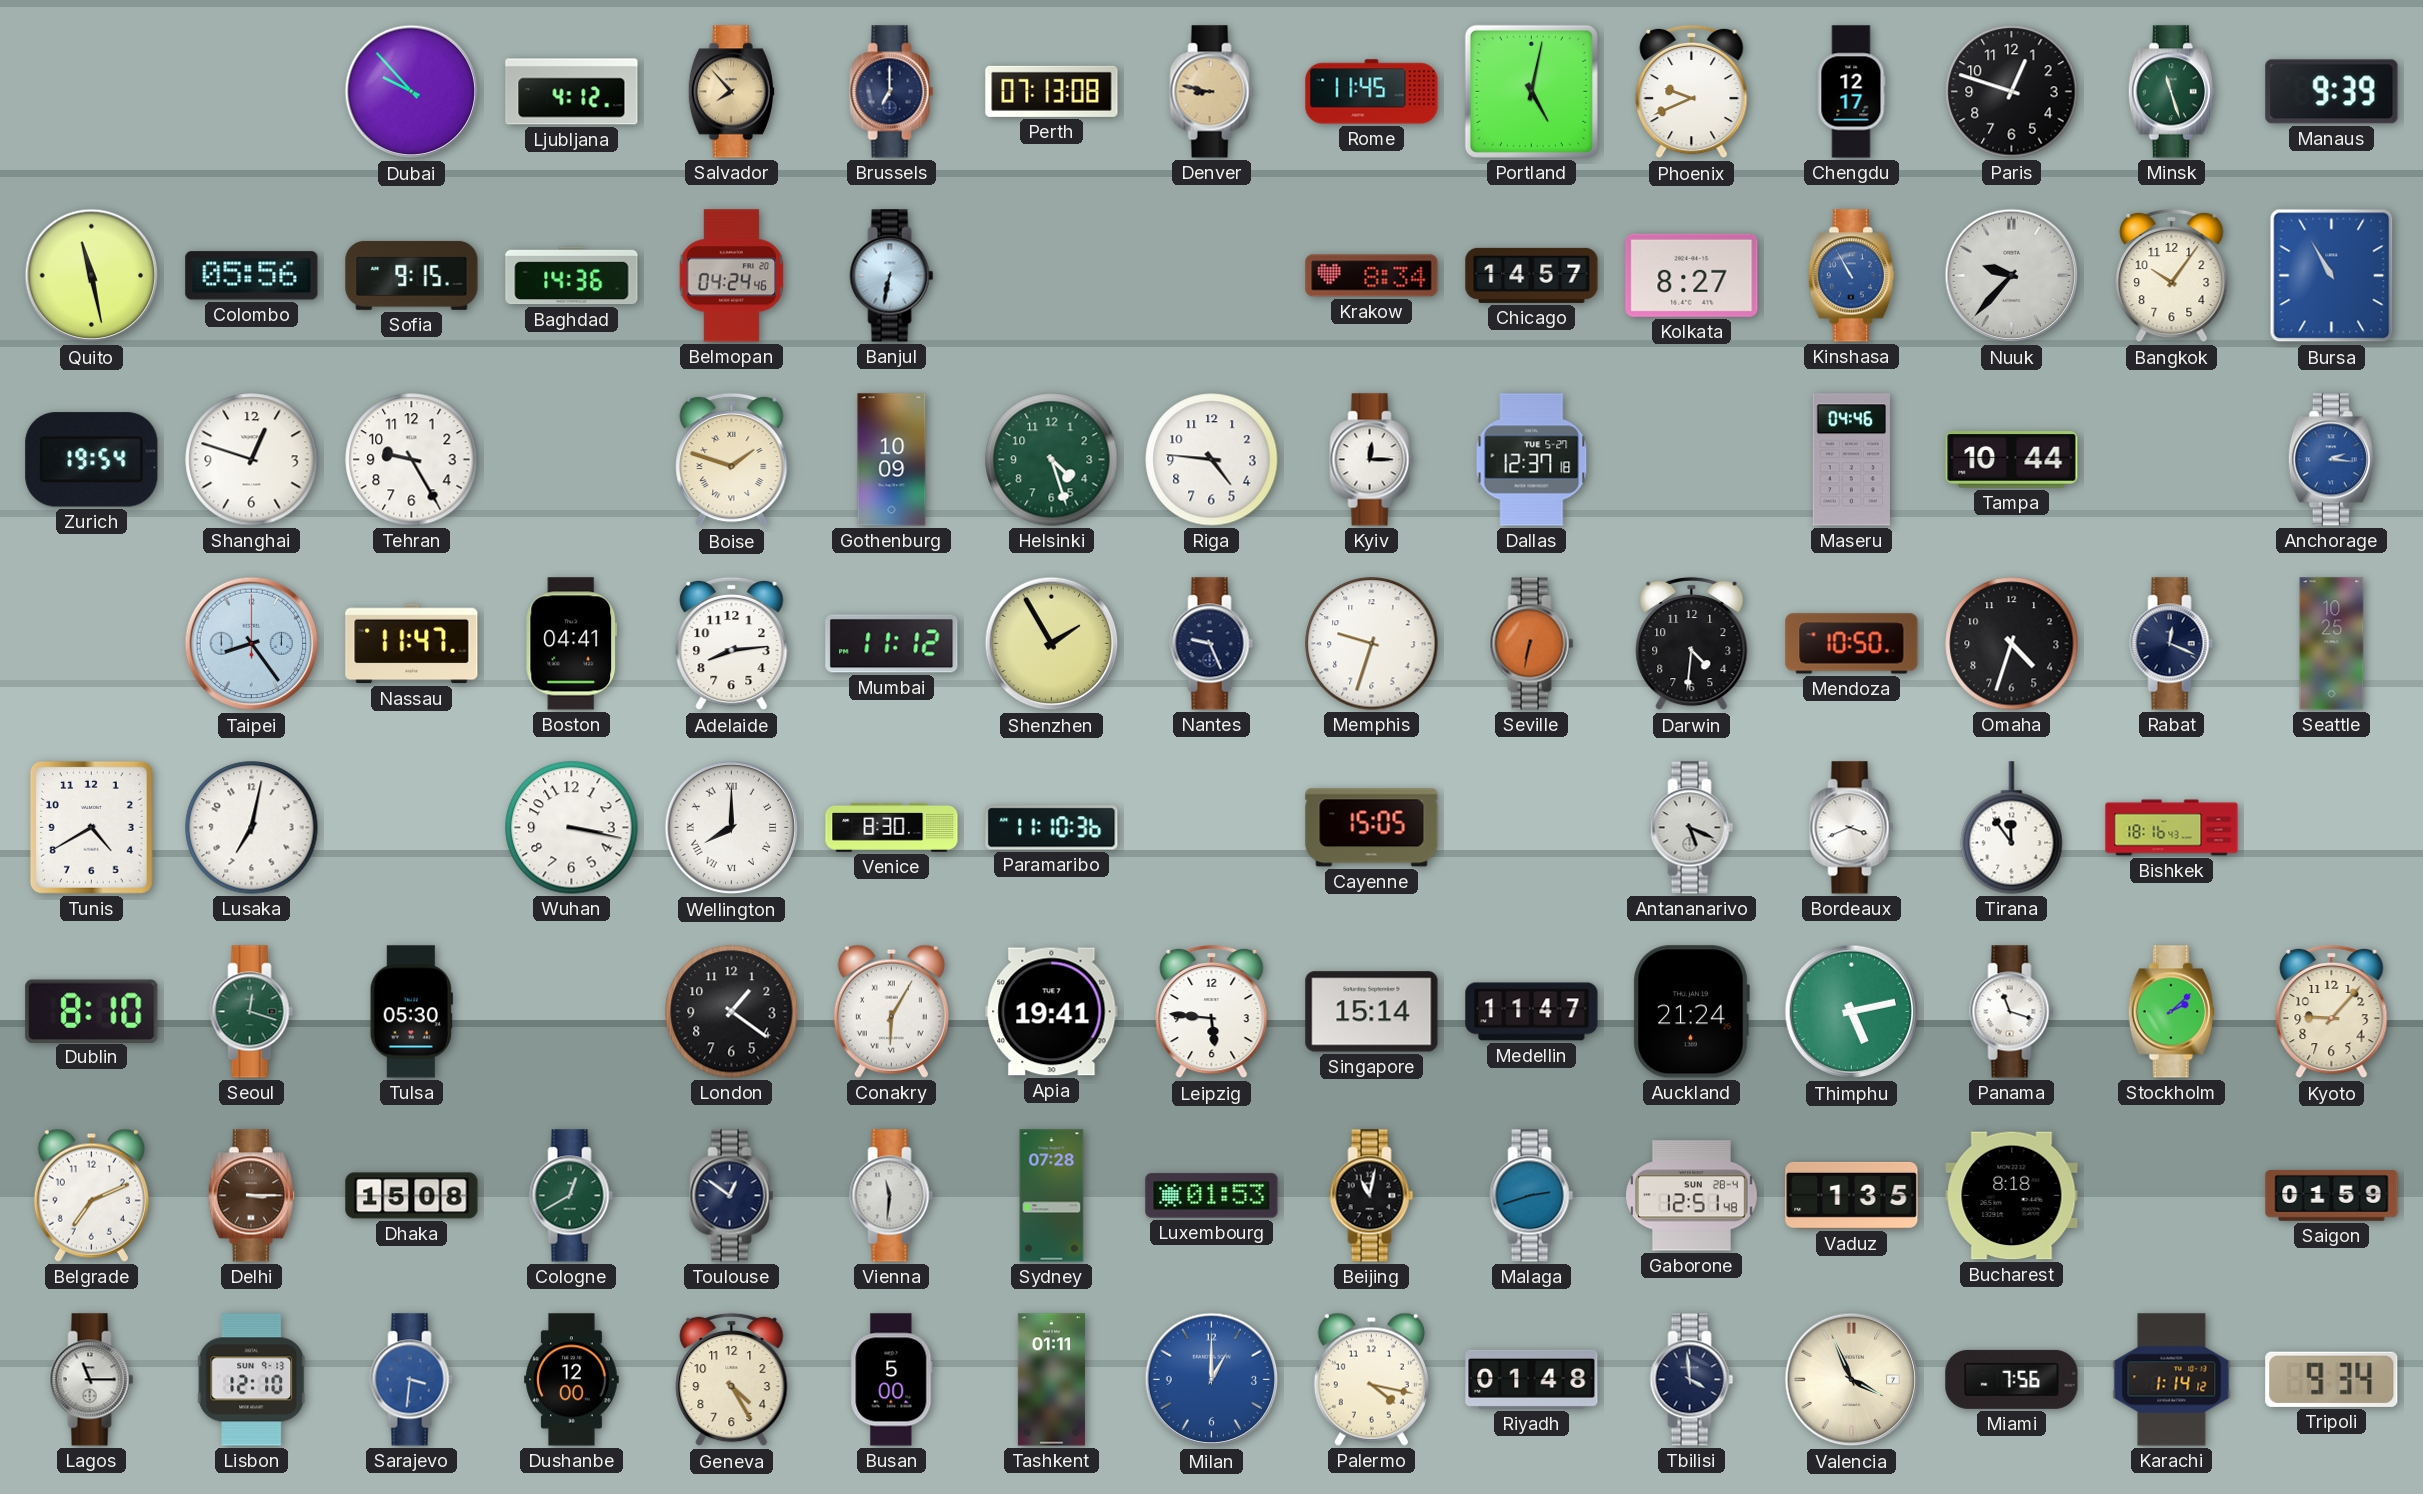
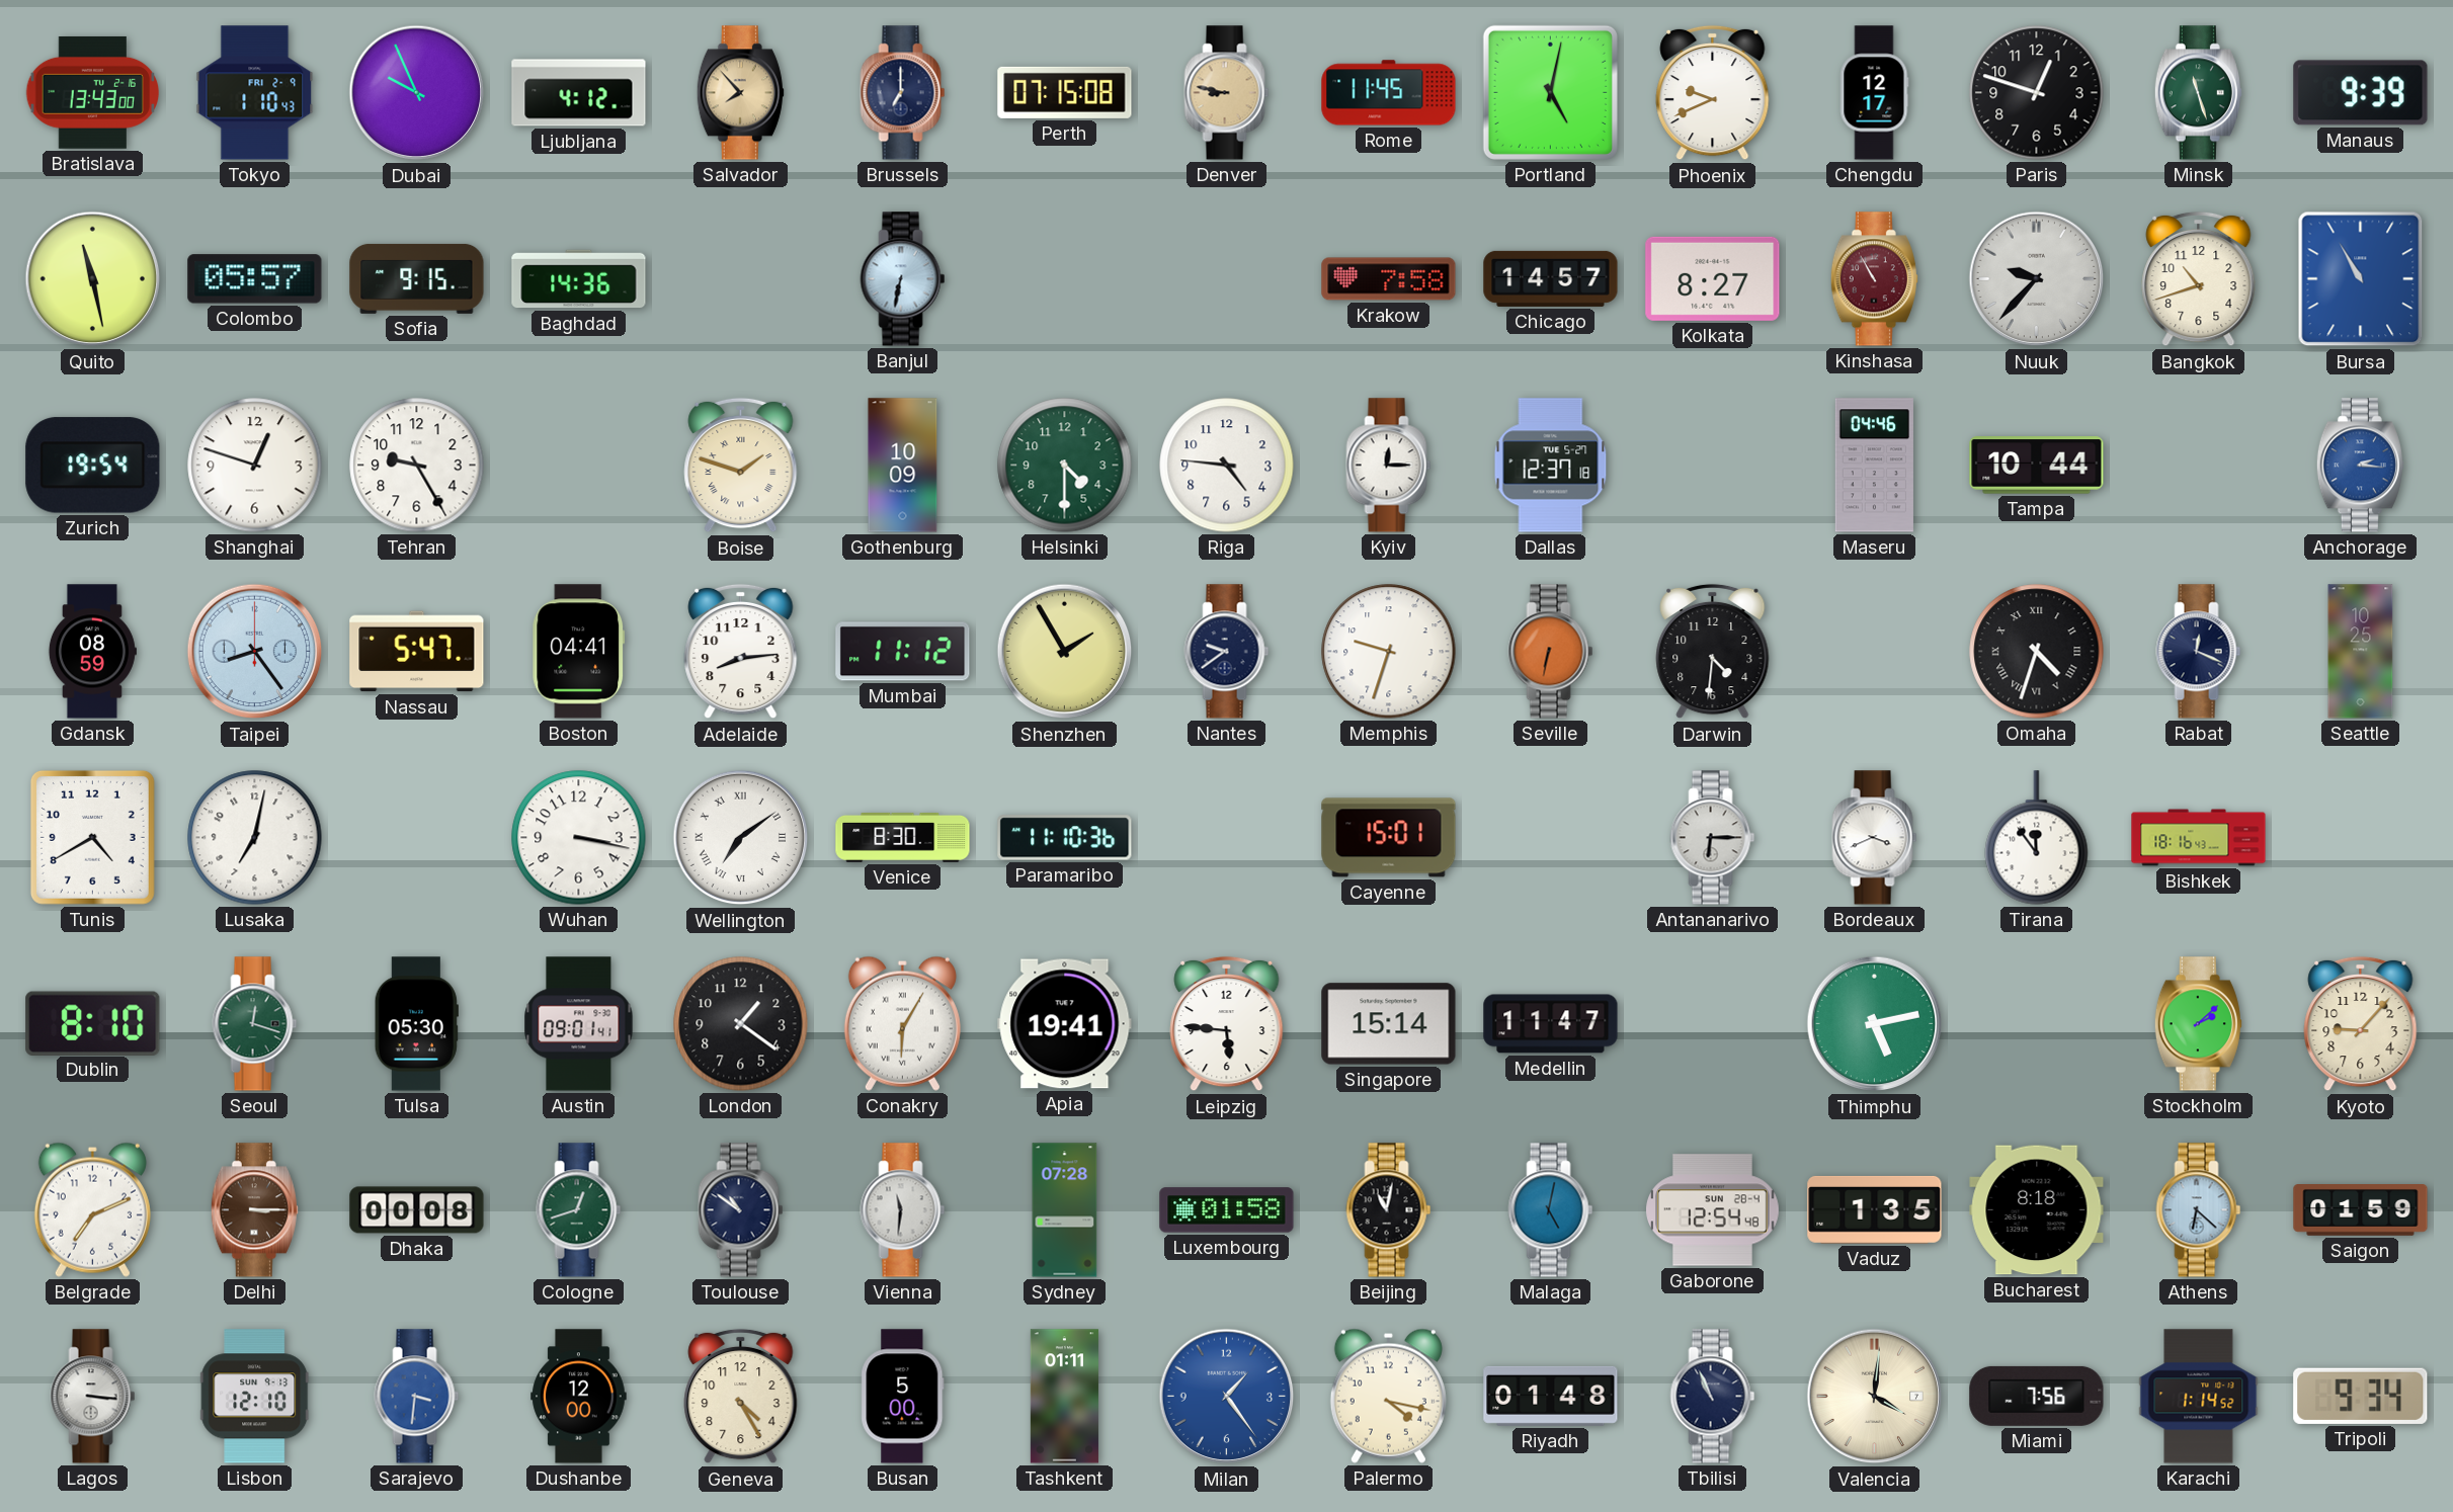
Bratislava: none -> 13:43
Tokyo: none -> 1:10
Dubai: 9:53 -> 9:56
Perth: 07:13 -> 07:15
Colombo: 05:56 -> 05:57
Belmopan: 04:24 -> none
Krakow: 8:34 -> 7:58
Kinshasa dial: blue -> burgundy
Bangkok: 10:06 -> 10:42
Helsinki: 4:27 -> 4:30
Gdansk: none -> 08:59
Nassau: 11:47 -> 5:47
Nantes: 9:26 -> 9:39
Mendoza: 10:50 -> none
Omaha numerals: Arabic -> Roman
Wellington: 8:00 -> 7:09
Cayenne: 15:05 -> 15:01
Antananarivo: 5:19 -> 6:15
Austin: none -> 09:01
Auckland: 21:24 -> none
Panama: 11:18 -> none
Dhaka: 15:08 -> 00:08
Cologne: 12:40 -> 12:42
Toulouse: 12:51 -> 10:51
Luxembourg: 01:53 -> 01:58
Malaga: 2:42 -> 5:02
Gaborone: 12:51 -> 12:54
Athens: none -> 6:22
Lagos: 11:15 -> 3:16
Milan: 1:00 -> 1:24
Tbilisi: 3:59 -> 10:56
Valencia: 3:56 -> 4:01
Karachi: 1:14:12 -> 1:14:52
